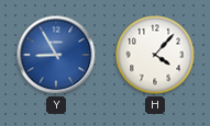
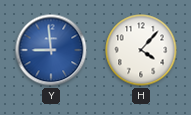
Y: 8:55 -> 8:59
